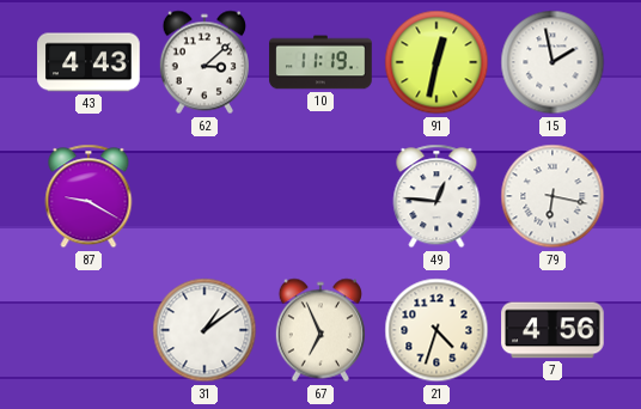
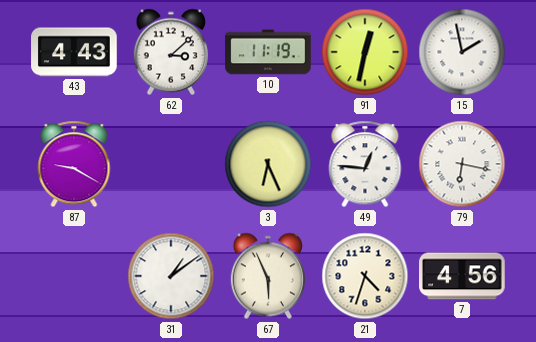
3: none -> 6:26
67: 6:56 -> 5:56
